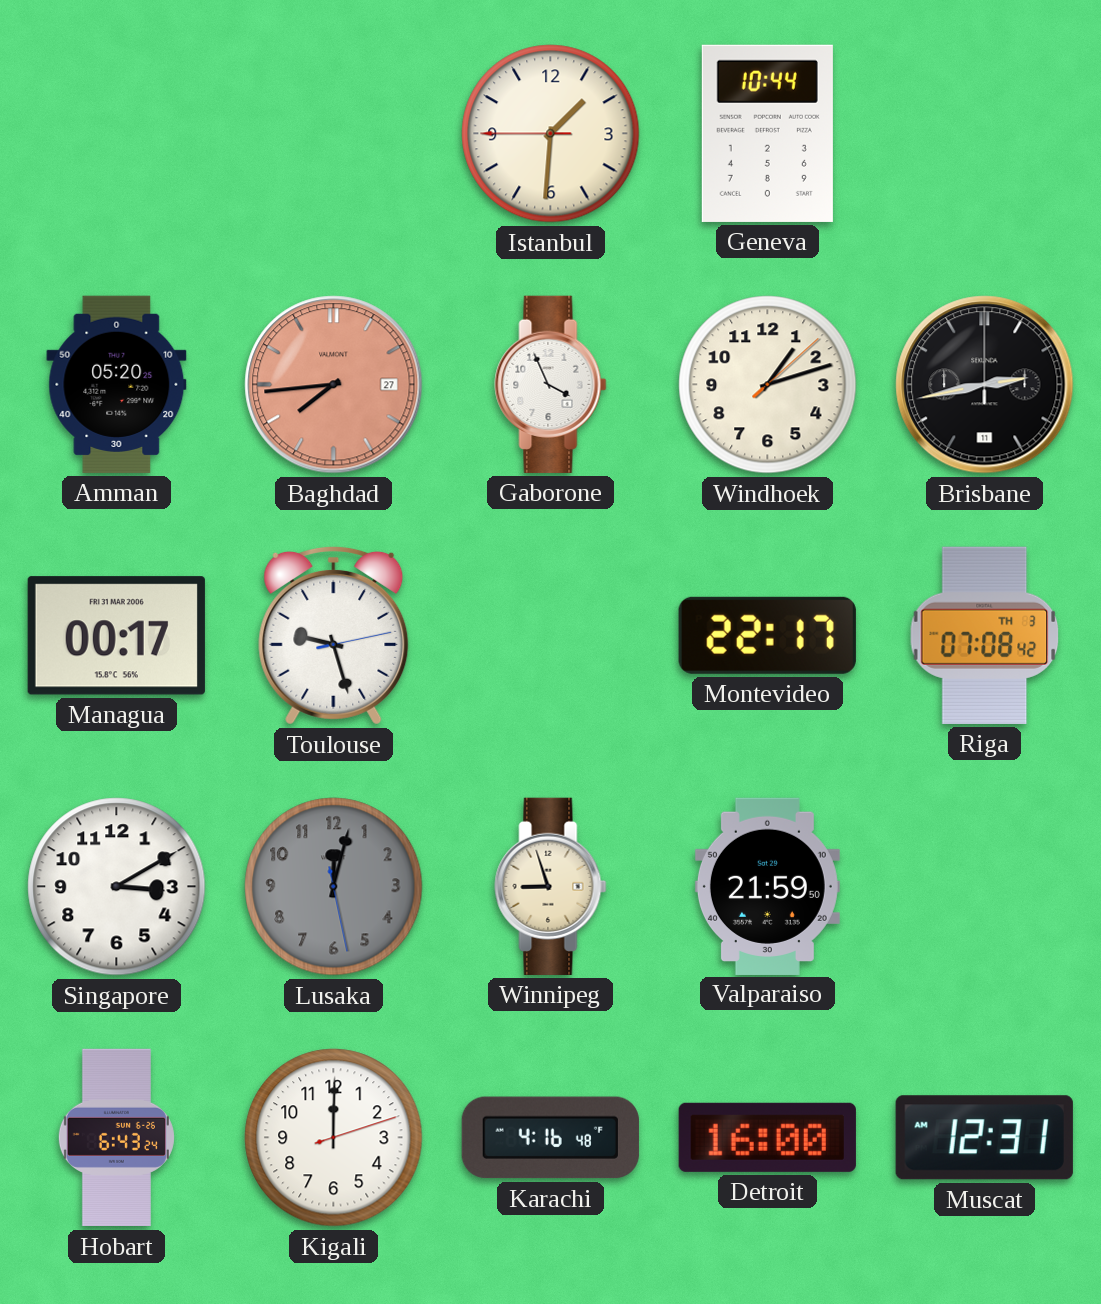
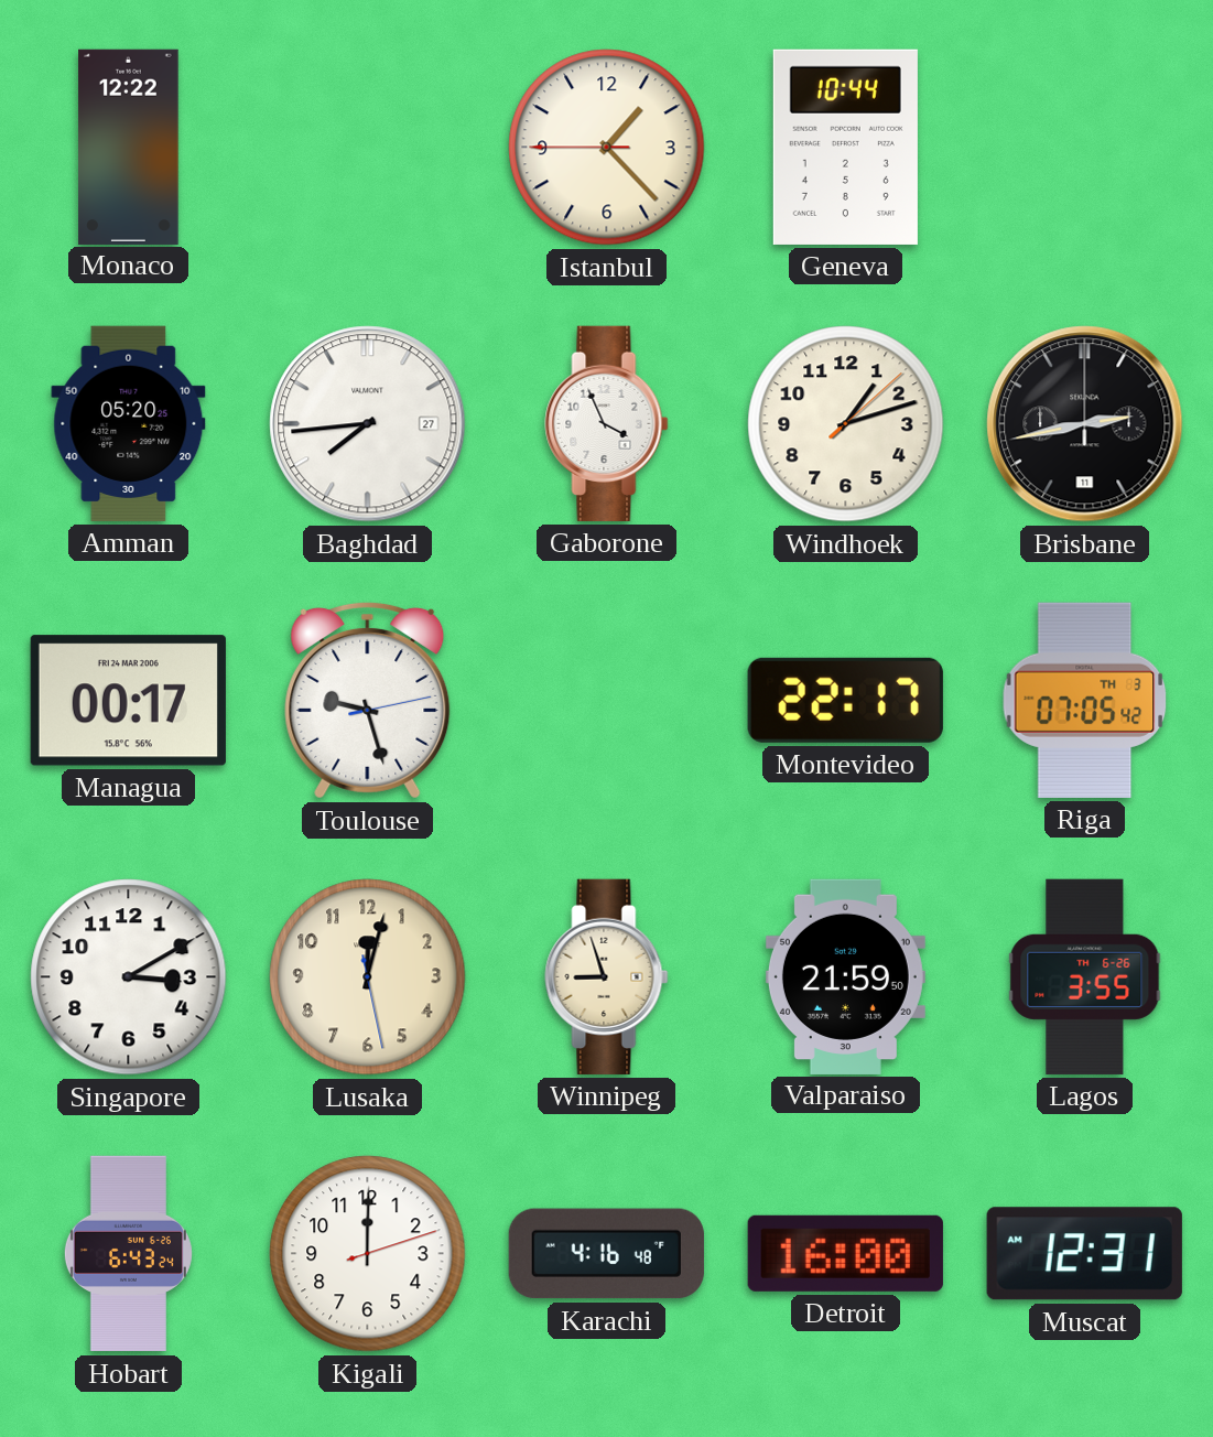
Monaco: none -> 12:22
Istanbul: 1:30 -> 1:22
Baghdad dial: salmon -> white
Managua date: FRI 31 MAR 2006 -> FRI 24 MAR 2006
Riga: 07:08 -> 07:05
Lusaka dial: grey -> cream
Lagos: none -> 3:55
